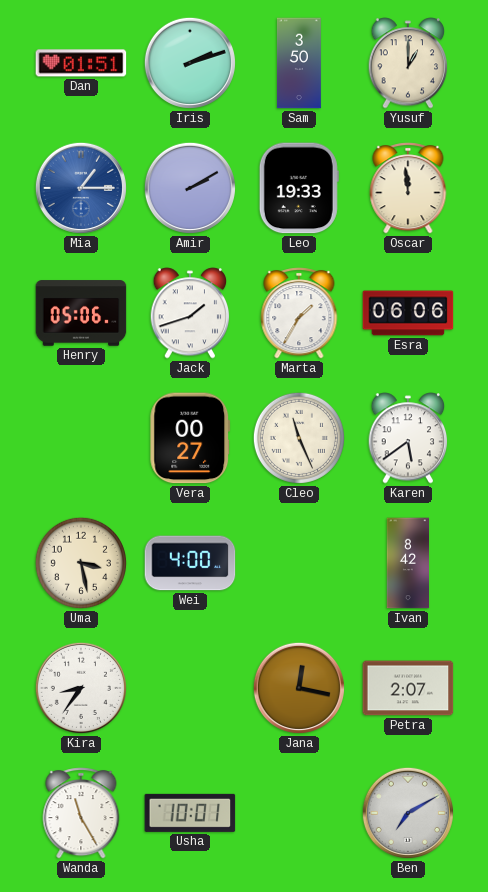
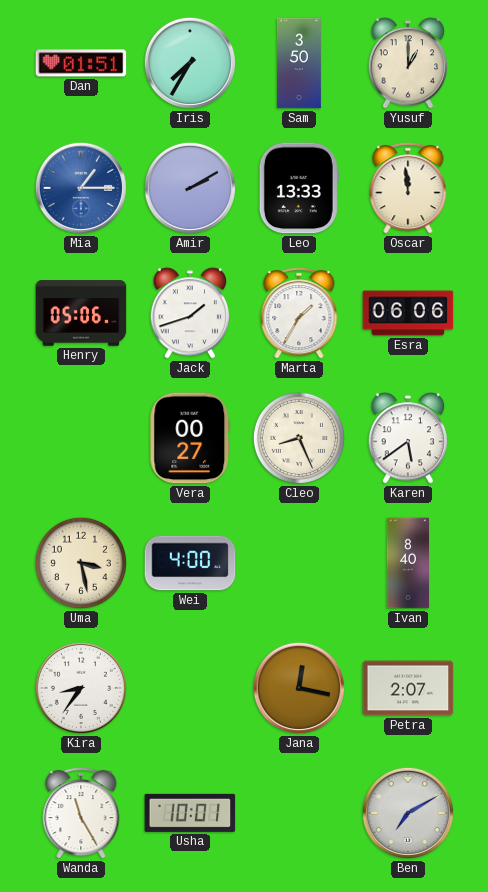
Iris: 2:12 -> 7:35
Leo: 19:33 -> 13:33
Cleo: 11:26 -> 8:26
Ivan: 8:42 -> 8:40
